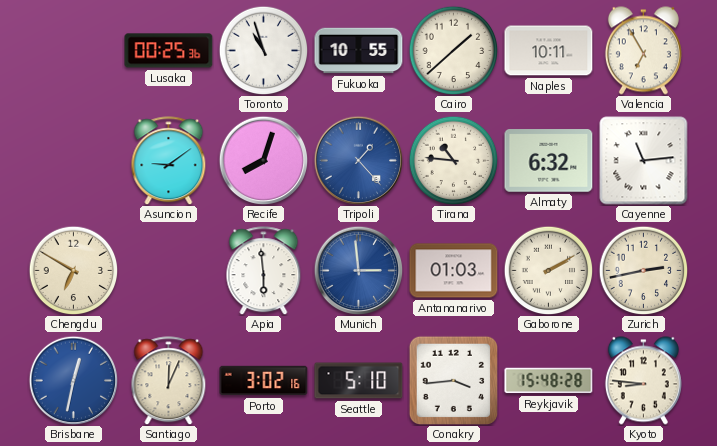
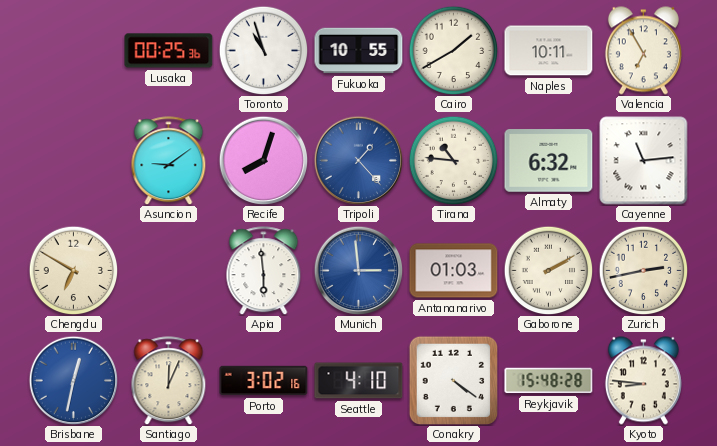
Cairo: 1:38 -> 1:40
Seattle: 5:10 -> 4:10
Conakry: 3:44 -> 4:21
